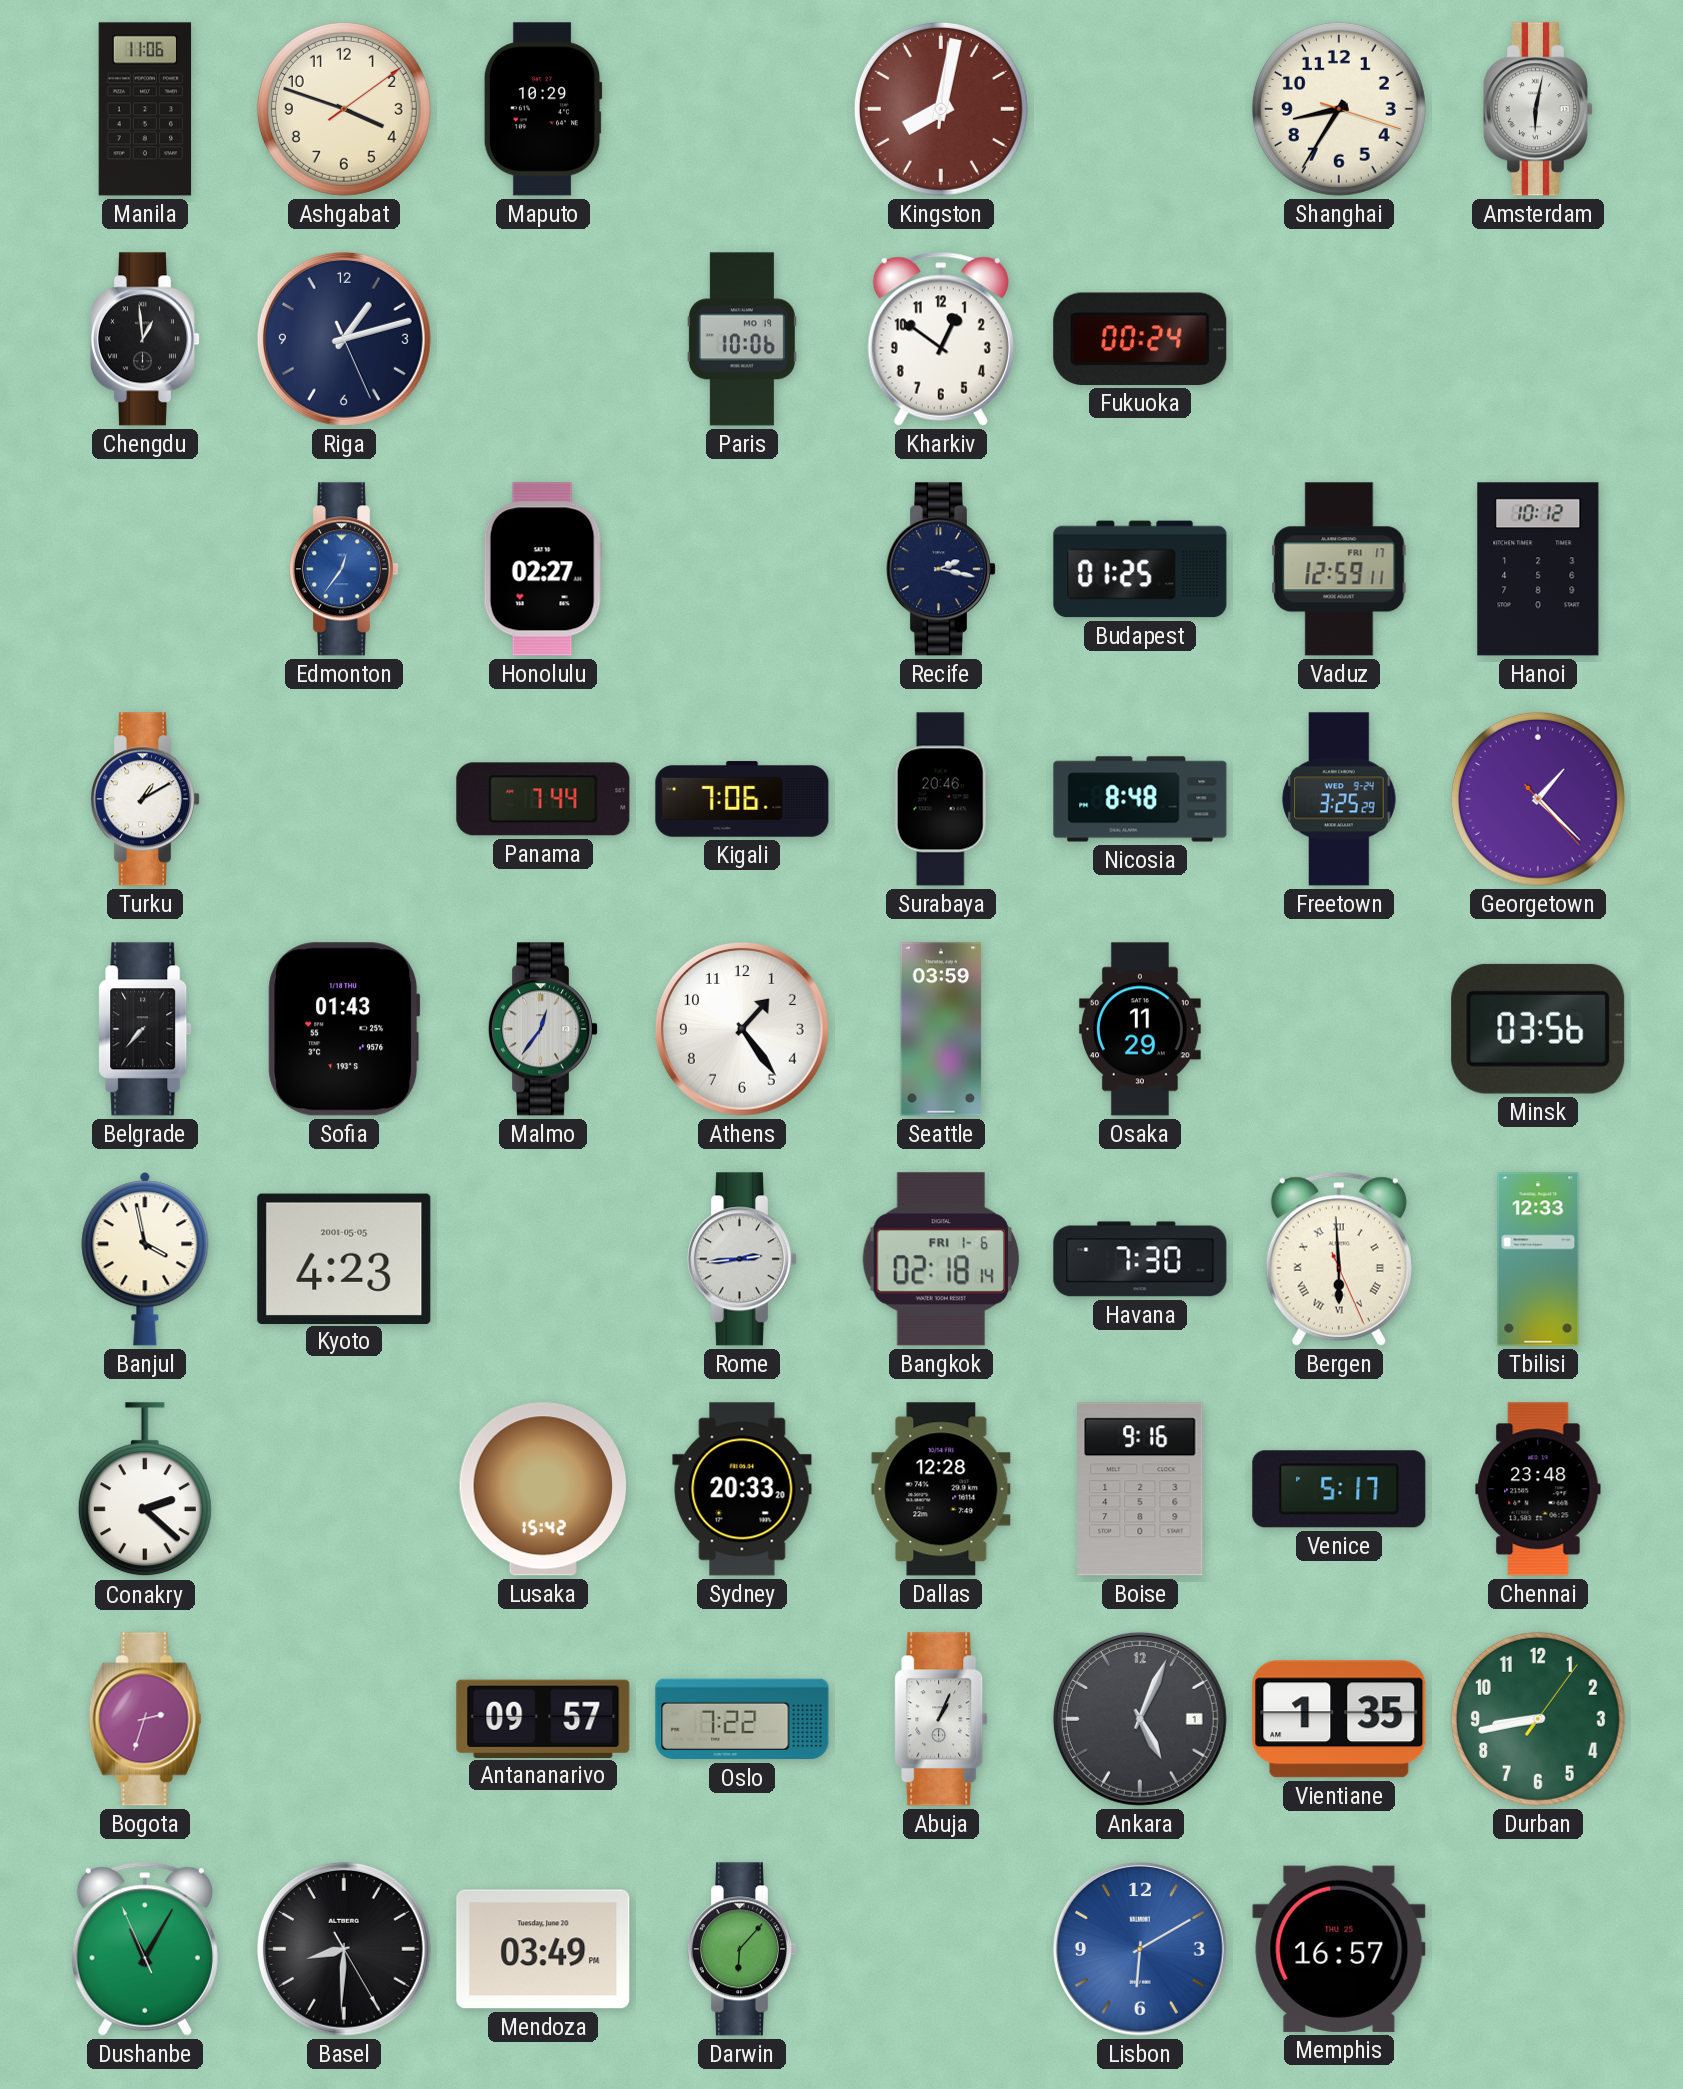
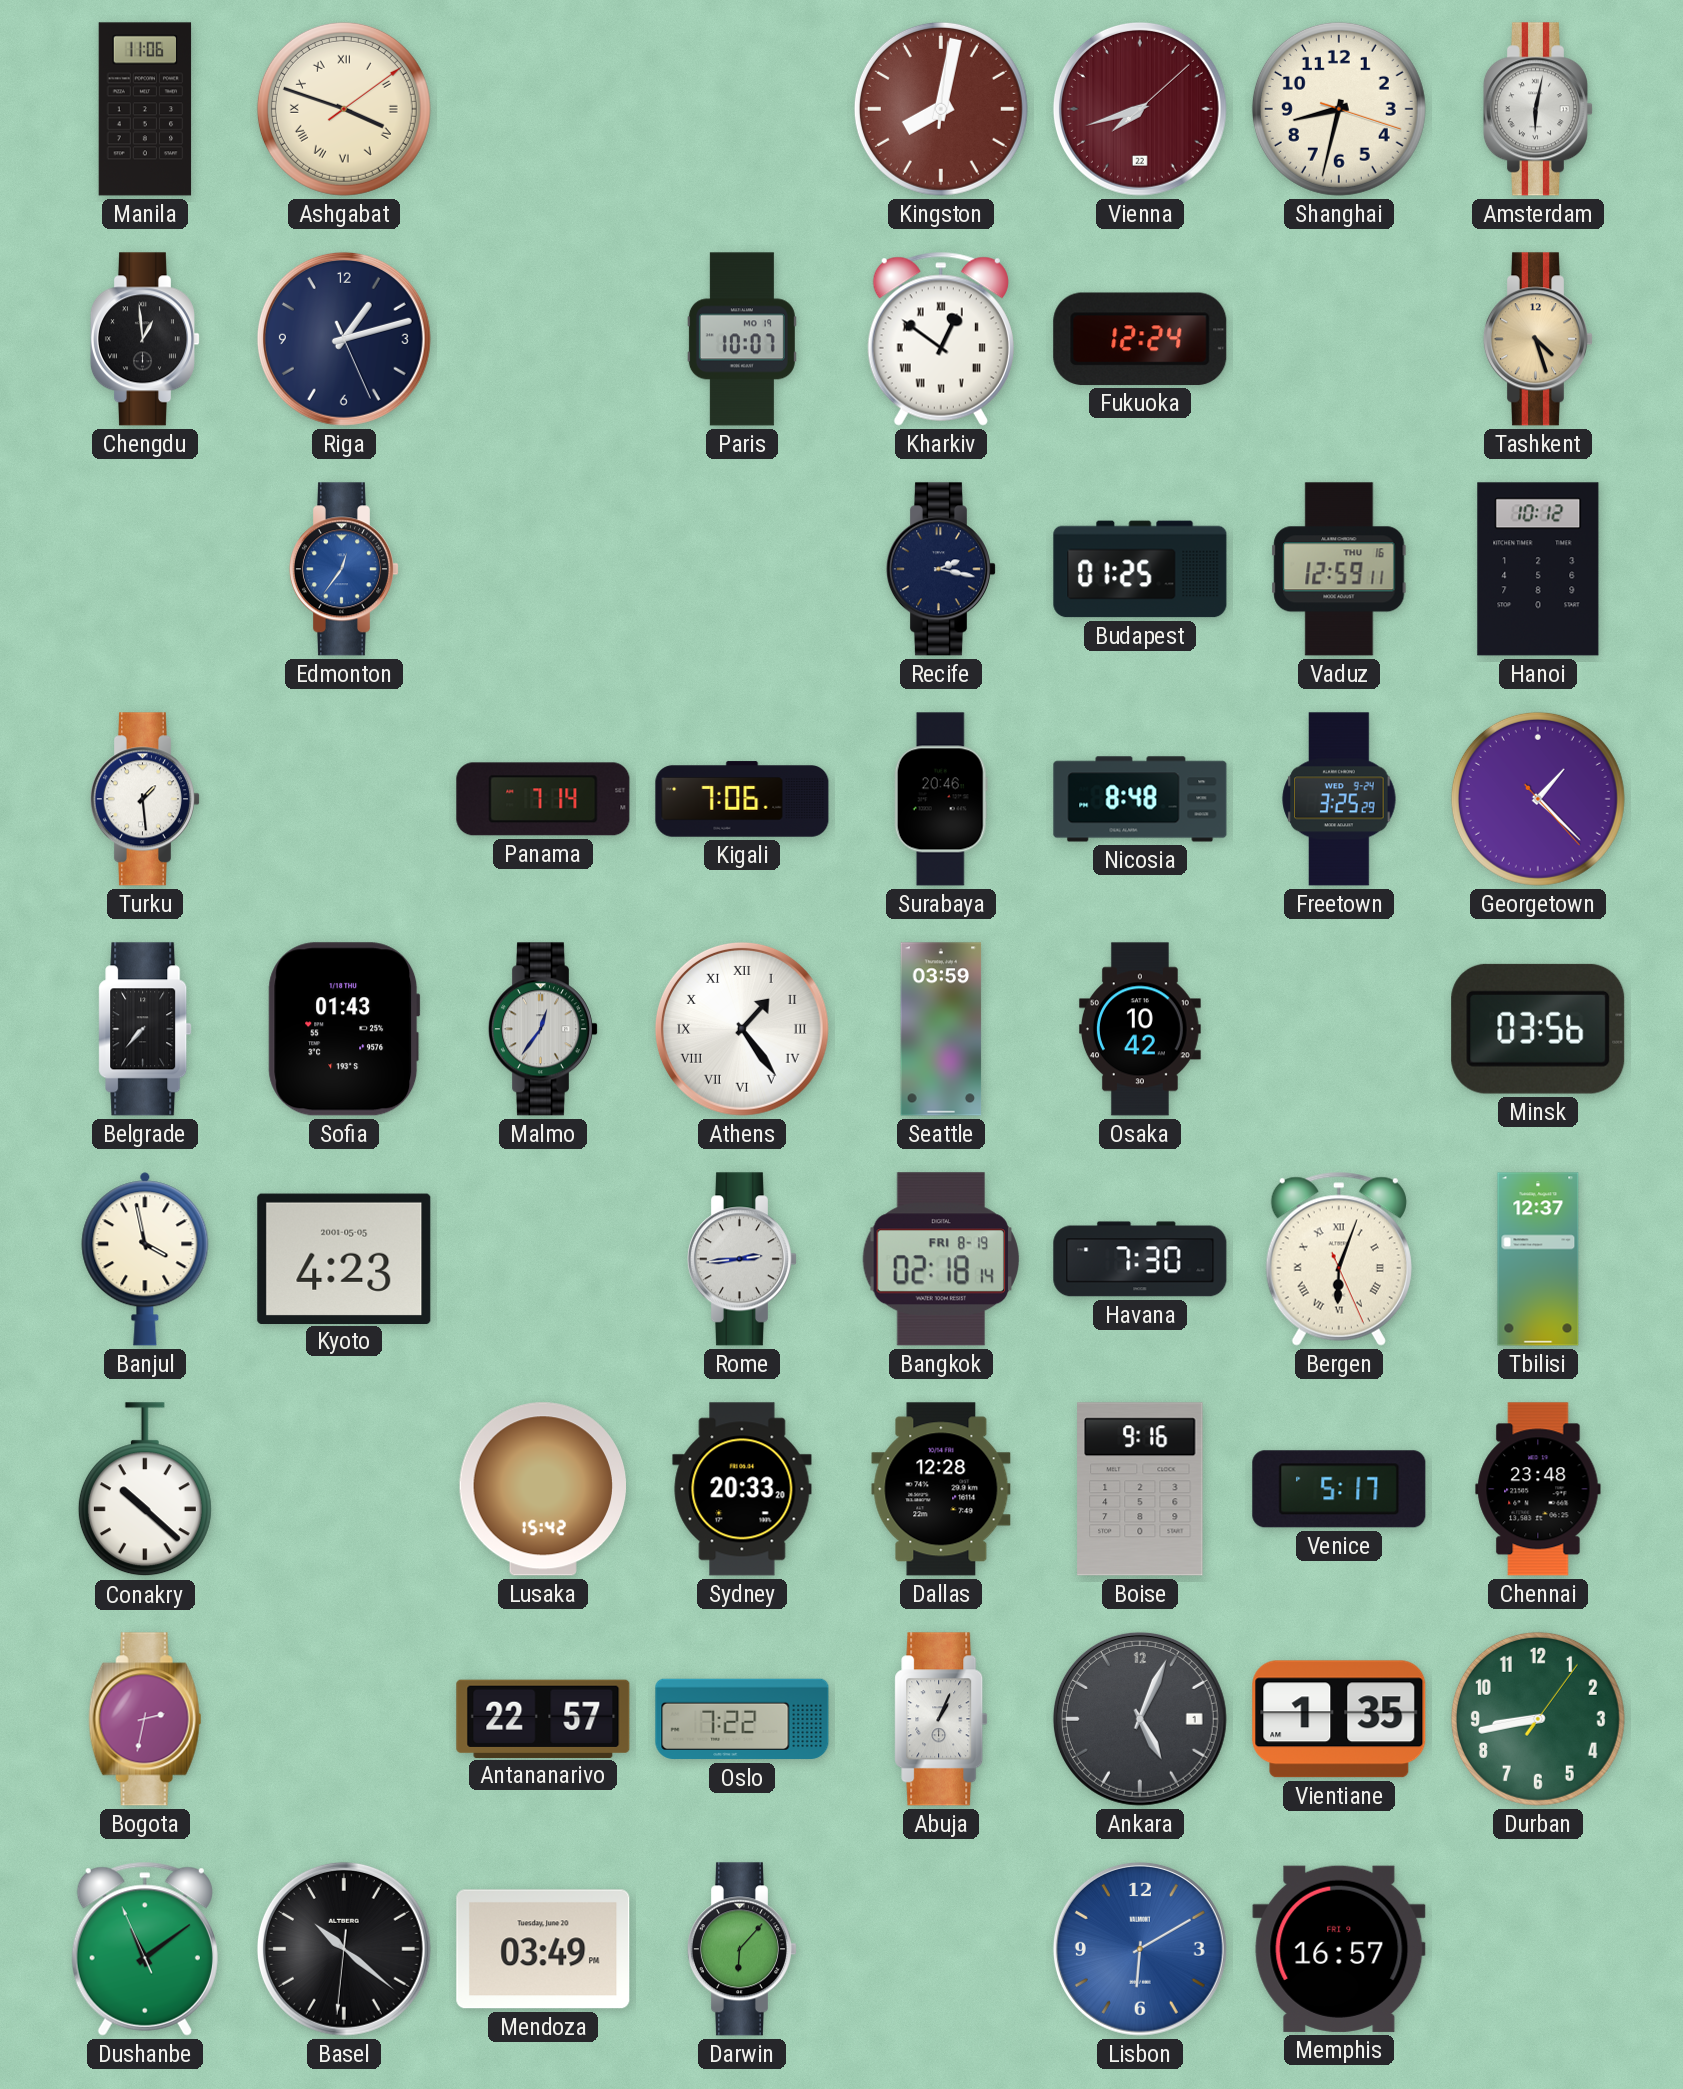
Ashgabat numerals: Arabic -> Roman
Maputo: 10:29 -> none
Vienna: none -> 7:42
Shanghai: 8:35 -> 8:32
Paris: 10:06 -> 10:07
Kharkiv numerals: Arabic -> Roman
Fukuoka: 00:24 -> 12:24
Tashkent: none -> 4:27
Honolulu: 02:27 -> none
Vaduz date: FRI 17 -> THU 16
Turku: 1:10 -> 1:29
Panama: 7:44 -> 7:14
Athens numerals: Arabic -> Roman
Osaka: 11:29 -> 10:42
Bangkok date: FRI 1-6 -> FRI 8-19
Bergen: 5:59 -> 6:03
Tbilisi: 12:33 -> 12:37
Conakry: 2:22 -> 10:22
Bogota: 2:33 -> 2:32
Antananarivo: 09:57 -> 22:57
Dushanbe: 11:04 -> 11:08
Basel: 8:30 -> 10:21
Memphis date: THU 25 -> FRI 9
